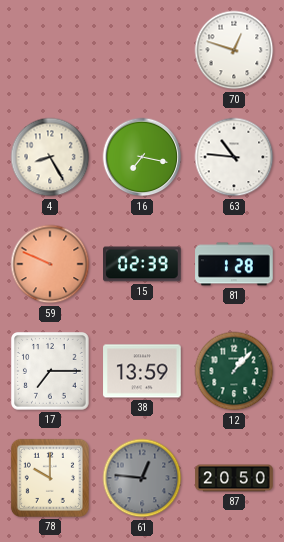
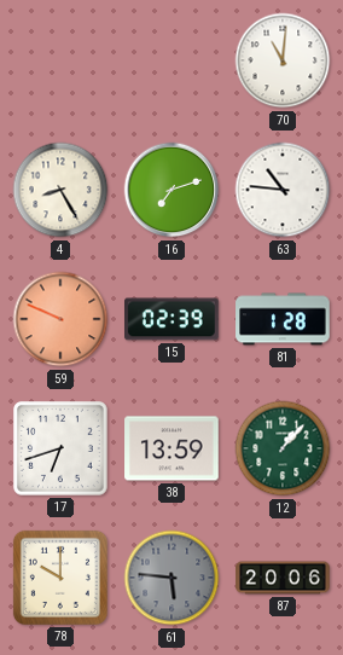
70: 12:48 -> 11:01
16: 7:17 -> 7:12
17: 7:15 -> 6:42
61: 12:46 -> 5:46
87: 20:50 -> 20:06
